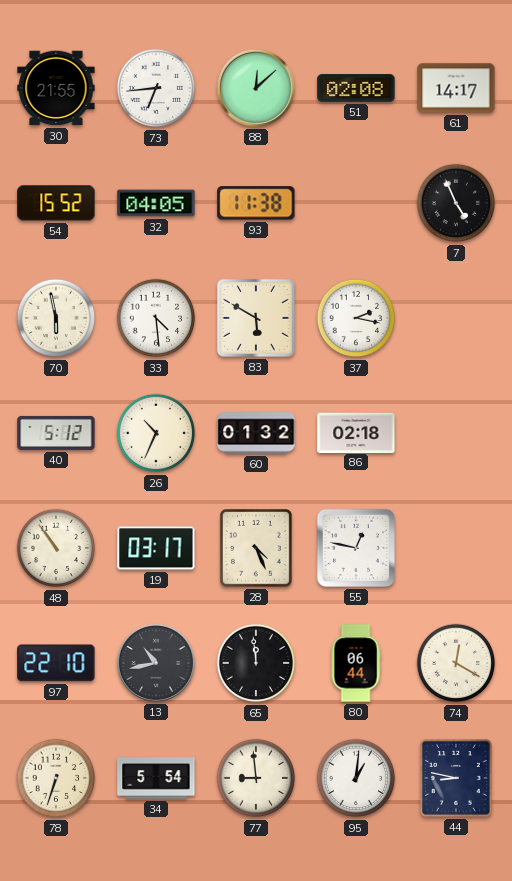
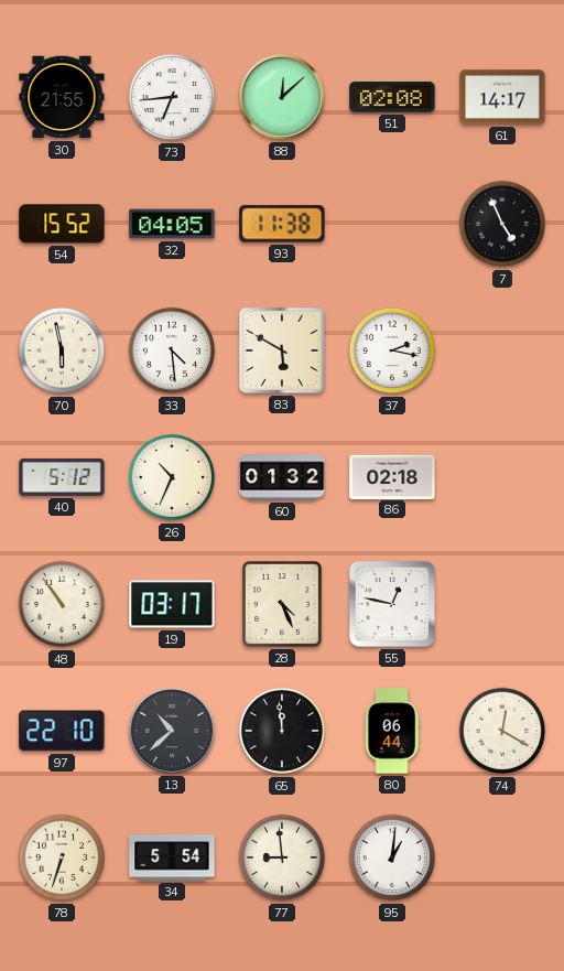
13: 10:43 -> 10:38
44: 8:47 -> none
